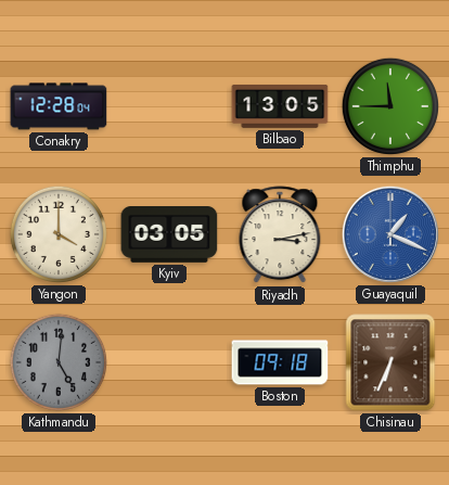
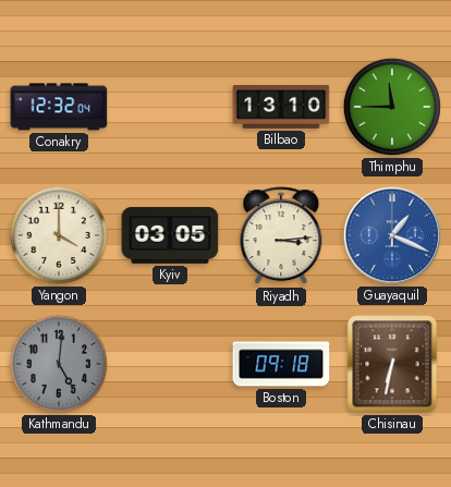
Conakry: 12:28 -> 12:32
Bilbao: 13:05 -> 13:10
Riyadh: 3:13 -> 3:14
Chisinau: 6:34 -> 6:32
